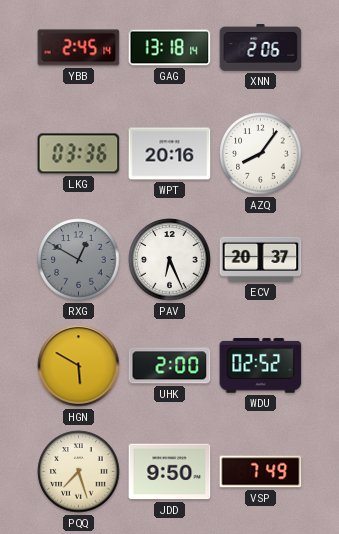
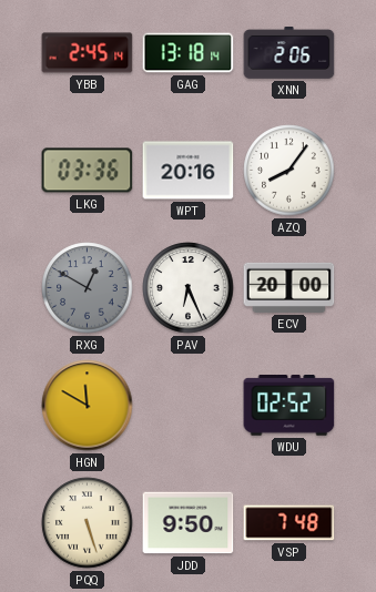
ECV: 20:37 -> 20:00
HGN: 5:50 -> 11:50
UHK: 2:00 -> none
PQQ: 7:27 -> 5:27
VSP: 7:49 -> 7:48
